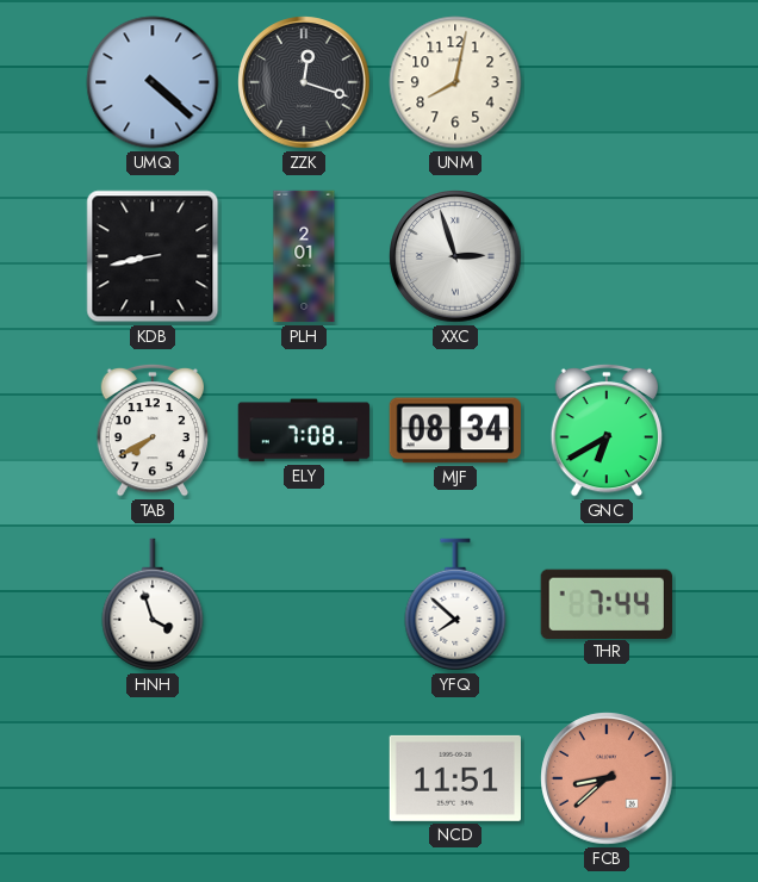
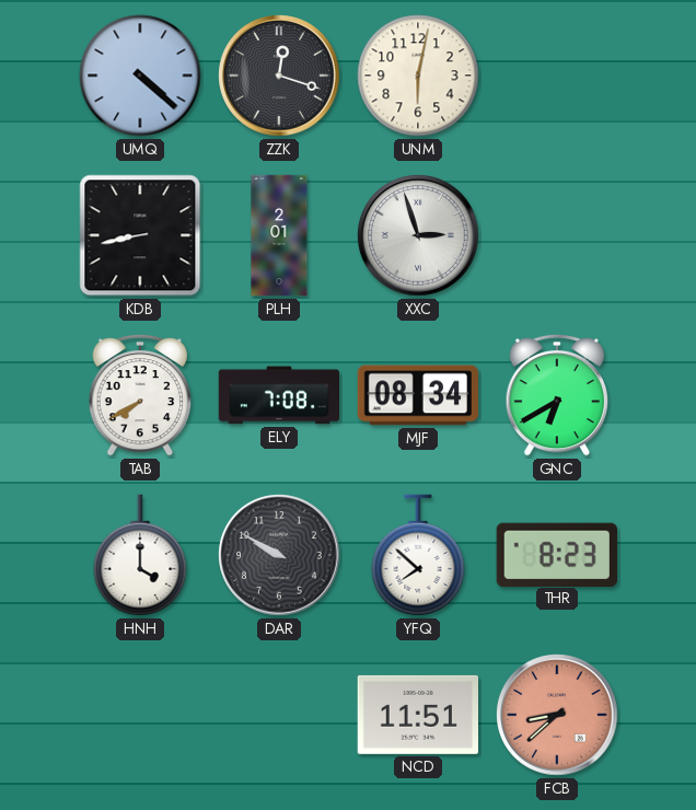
UNM: 8:02 -> 6:02
HNH: 3:57 -> 4:00
DAR: none -> 9:50
THR: 7:44 -> 8:23
